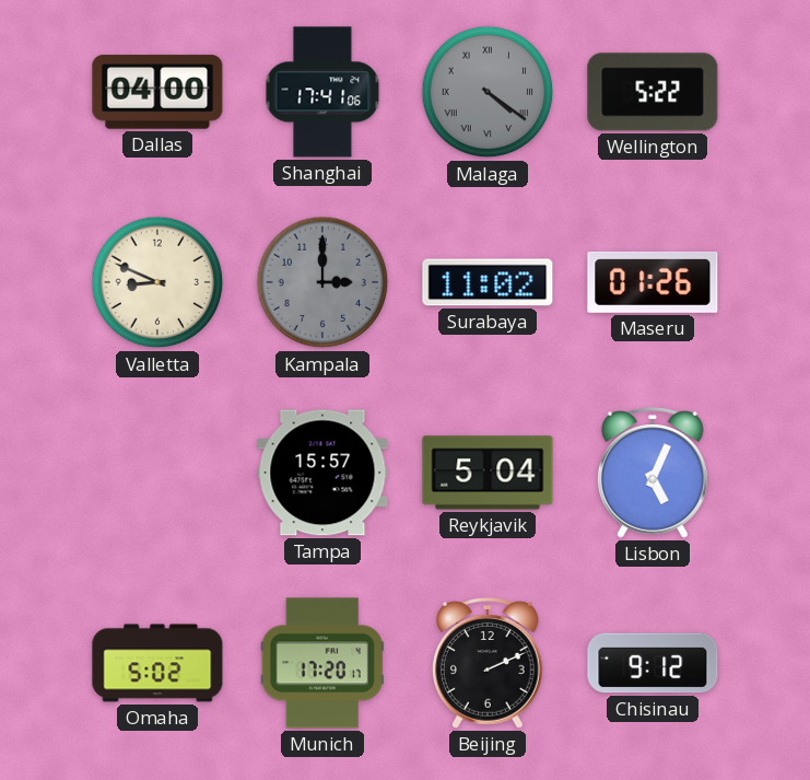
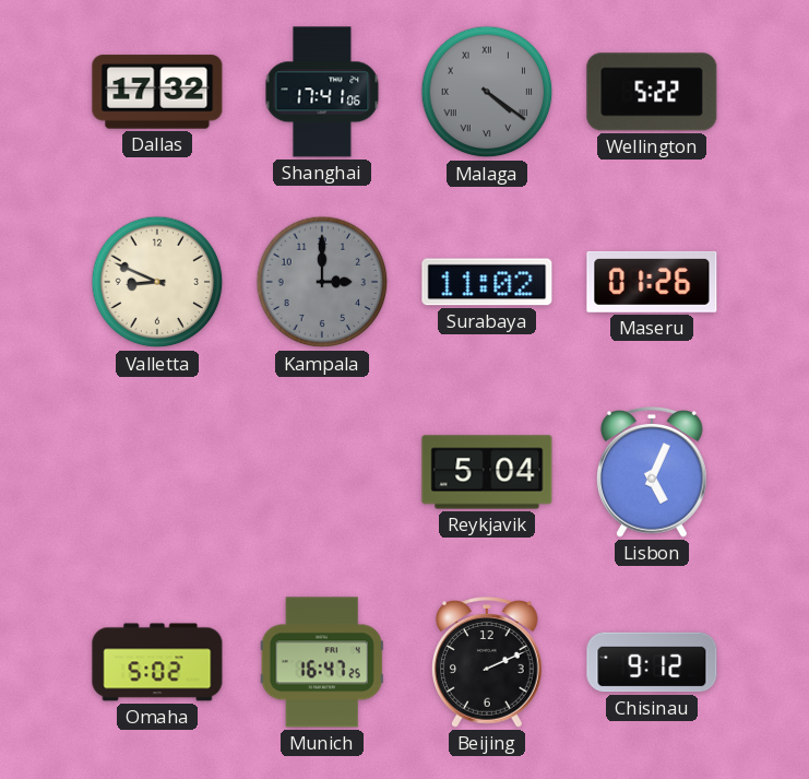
Dallas: 04:00 -> 17:32
Tampa: 15:57 -> none
Munich: 17:20 -> 16:47
